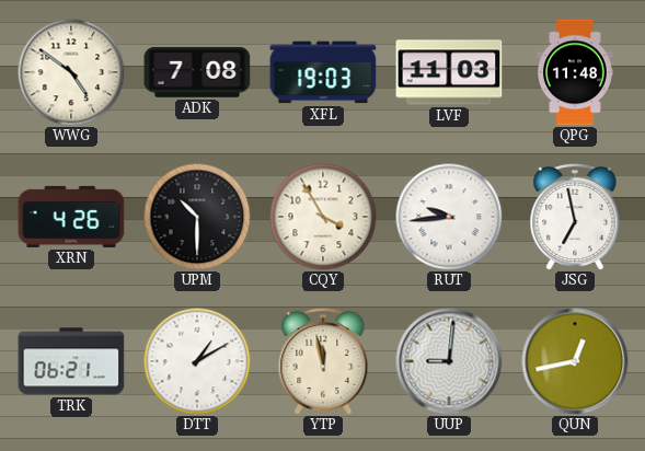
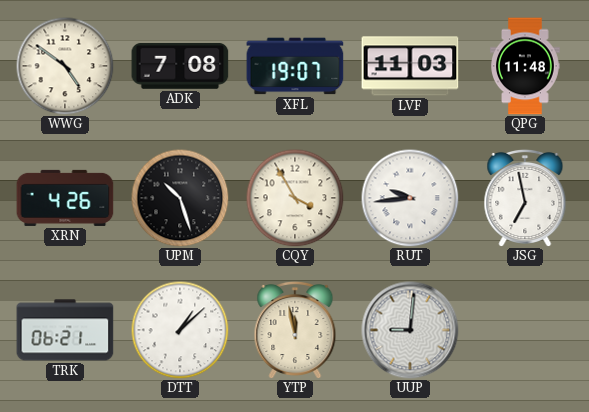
XFL: 19:03 -> 19:07
UPM: 10:30 -> 10:27
DTT: 1:10 -> 1:08
QUN: 12:43 -> none
